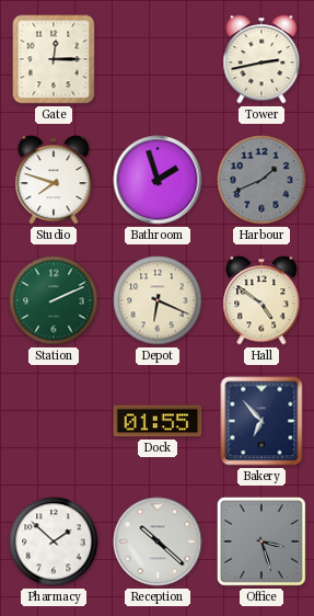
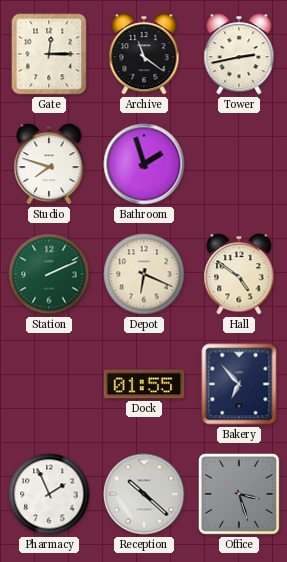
Archive: none -> 11:21
Harbour: 1:41 -> none
Pharmacy: 1:52 -> 1:56
